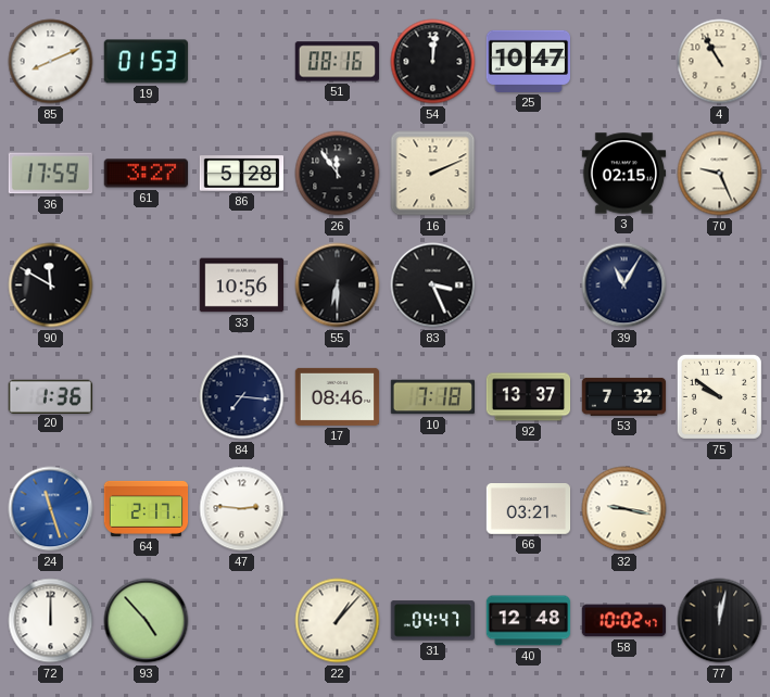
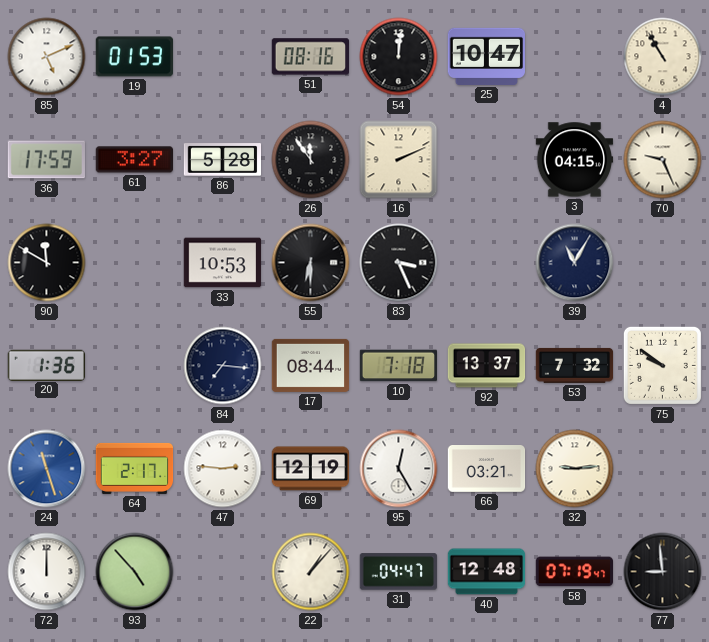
85: 8:11 -> 5:11
3: 02:15 -> 04:15
33: 10:56 -> 10:53
17: 08:46 -> 08:44
69: none -> 12:19
95: none -> 12:25
32: 9:17 -> 9:14
58: 10:02 -> 07:19
77: 12:02 -> 8:59
